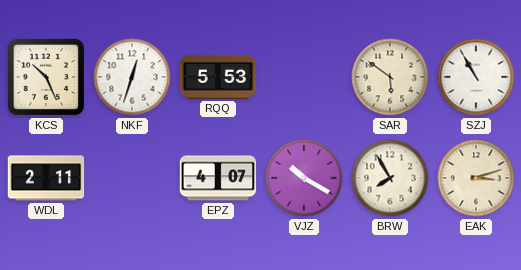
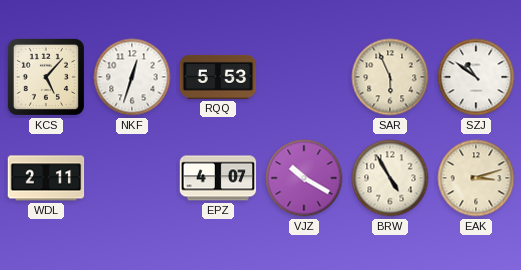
KCS: 10:26 -> 5:07
SAR: 5:51 -> 5:56
SZJ: 10:55 -> 10:51
BRW: 7:55 -> 4:55
